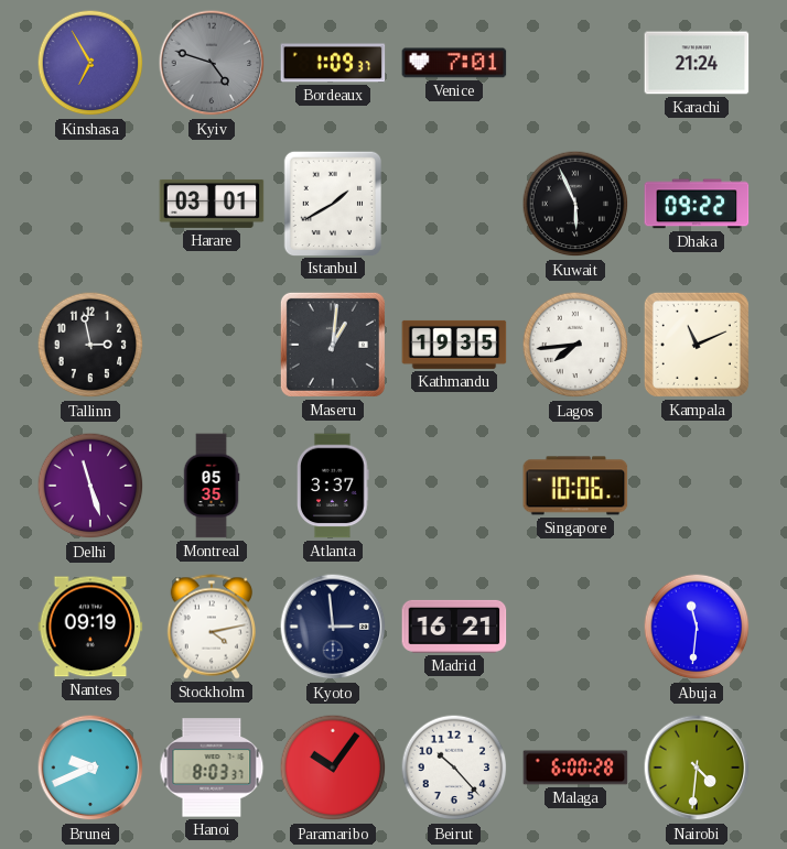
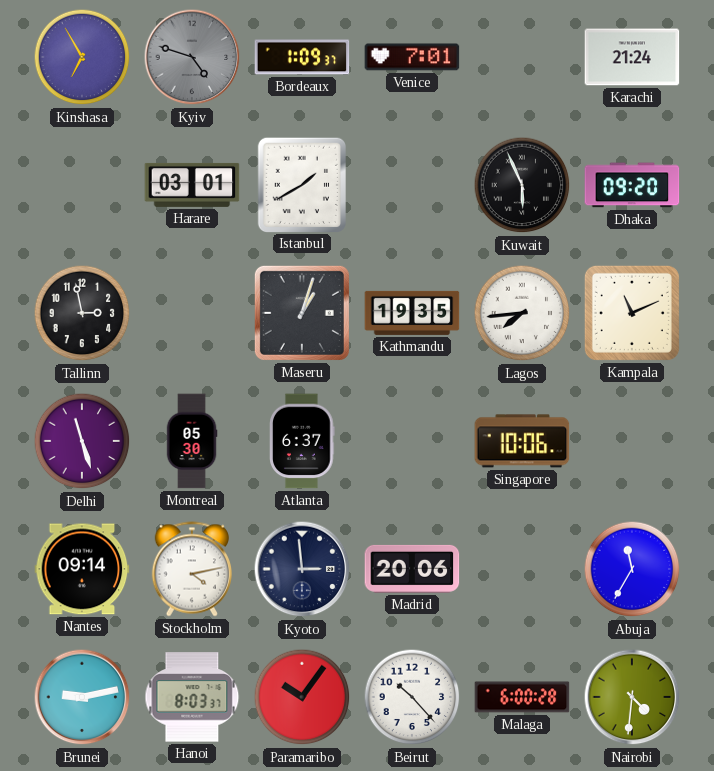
Dhaka: 09:22 -> 09:20
Maseru: 1:01 -> 1:03
Montreal: 05:35 -> 05:30
Atlanta: 3:37 -> 6:37
Nantes: 09:19 -> 09:14
Madrid: 16:21 -> 20:06
Abuja: 11:31 -> 11:35
Brunei: 9:41 -> 9:13
